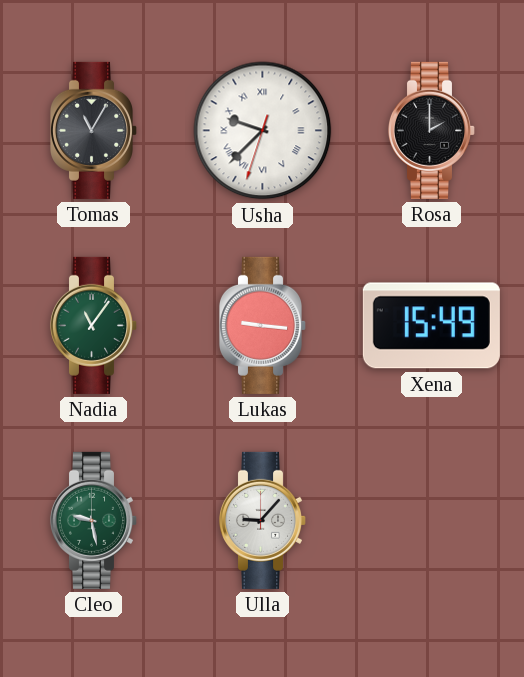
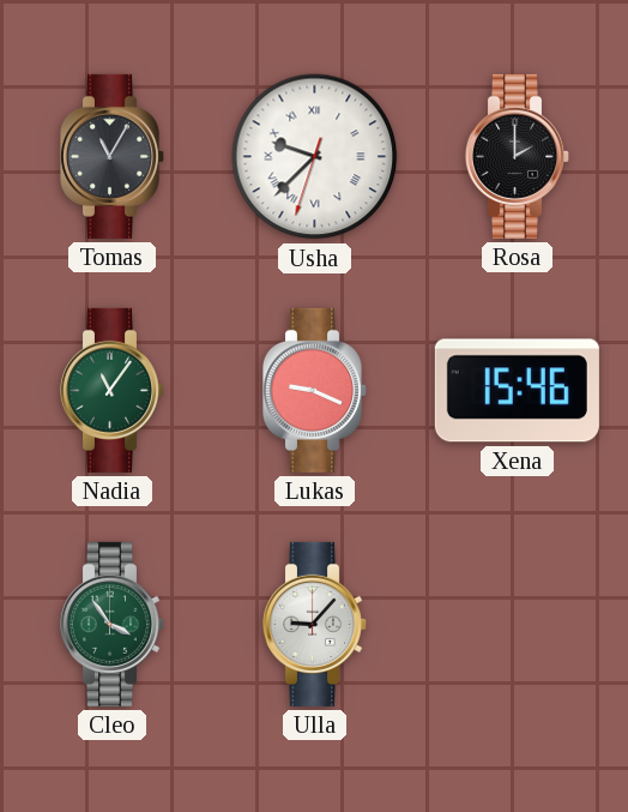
Lukas: 9:16 -> 9:19
Xena: 15:49 -> 15:46
Cleo: 9:28 -> 3:54
